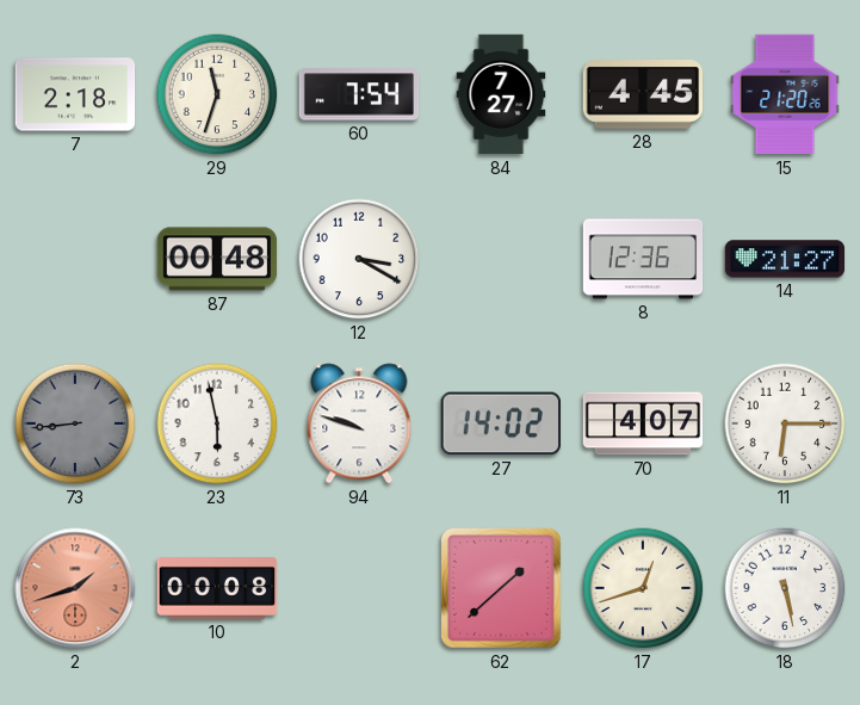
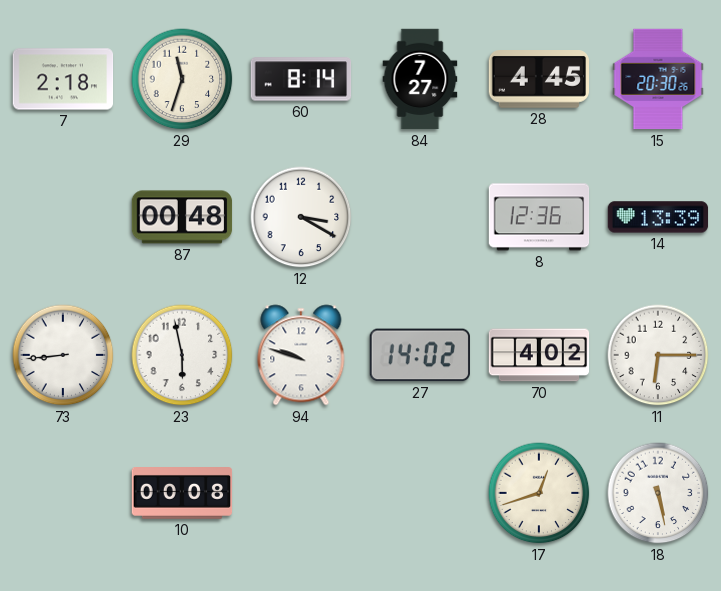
60: 7:54 -> 8:14
15: 21:20 -> 20:30
14: 21:27 -> 13:39
73 dial: grey -> white
70: 4:07 -> 4:02
2: 1:42 -> none
62: 1:38 -> none
